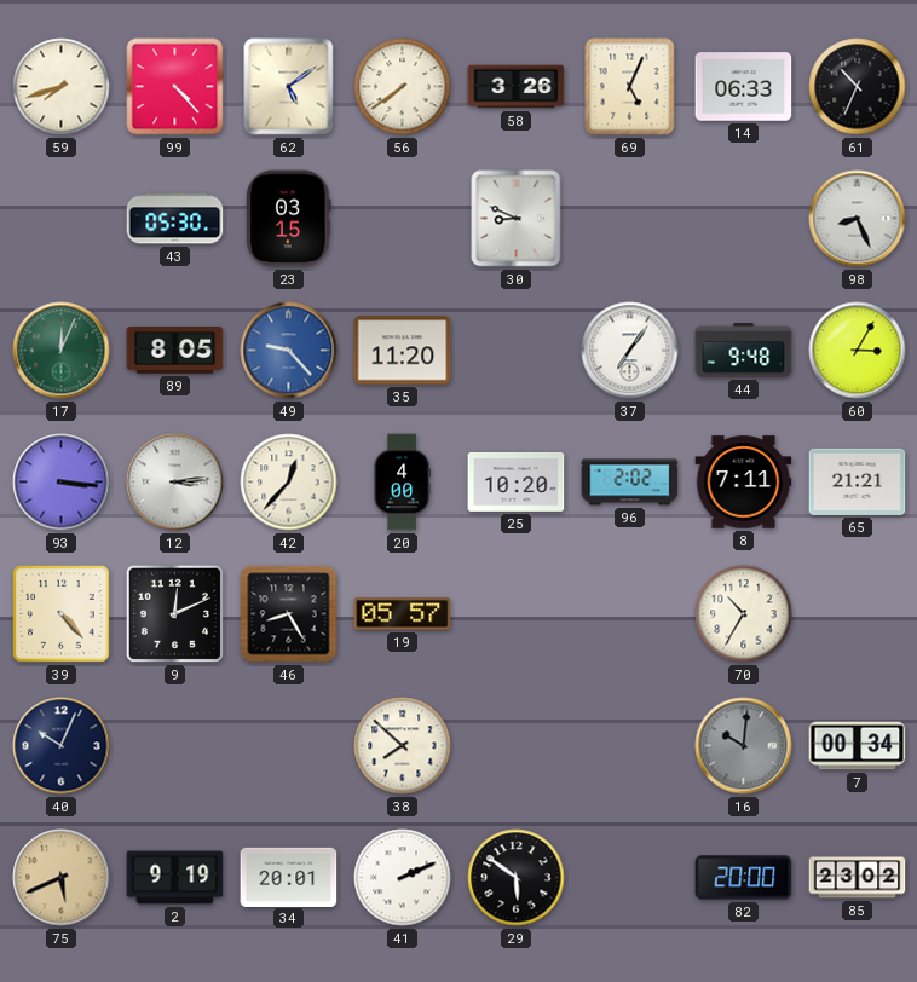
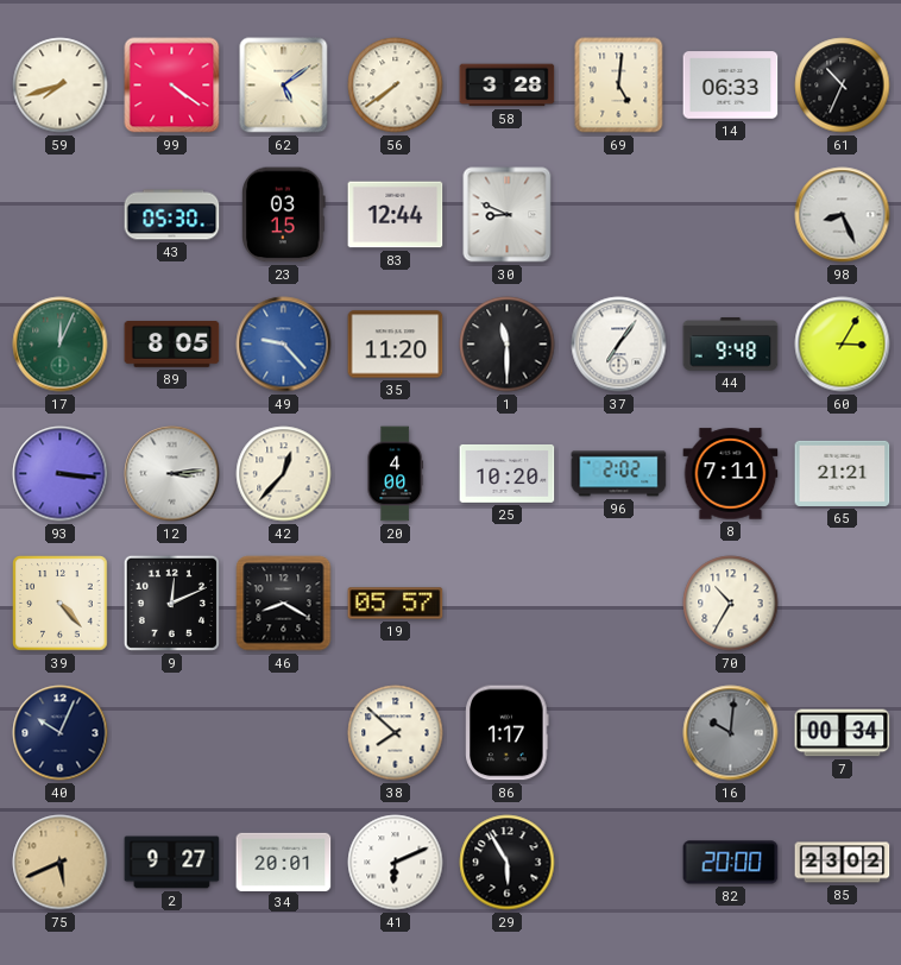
99: 4:23 -> 4:21
58: 3:26 -> 3:28
69: 5:04 -> 5:01
83: none -> 12:44
1: none -> 11:30
46: 8:25 -> 8:20
86: none -> 1:17
2: 9:19 -> 9:27
41: 2:11 -> 6:11
29: 5:51 -> 5:55
